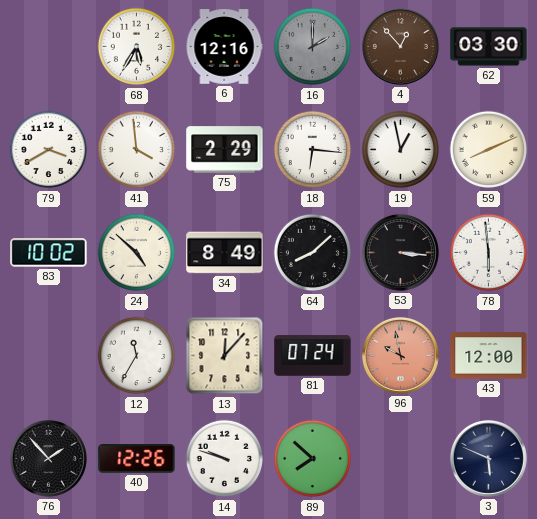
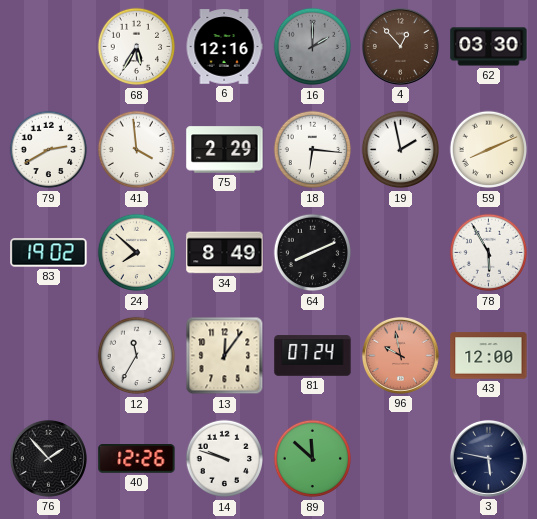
79: 3:40 -> 2:40
19: 12:58 -> 1:58
83: 10:02 -> 19:02
24: 4:52 -> 7:52
64: 8:08 -> 8:11
53: 3:16 -> none
78: 5:59 -> 5:55
13: 12:07 -> 12:06
89: 7:52 -> 11:52
3: 5:49 -> 5:47
